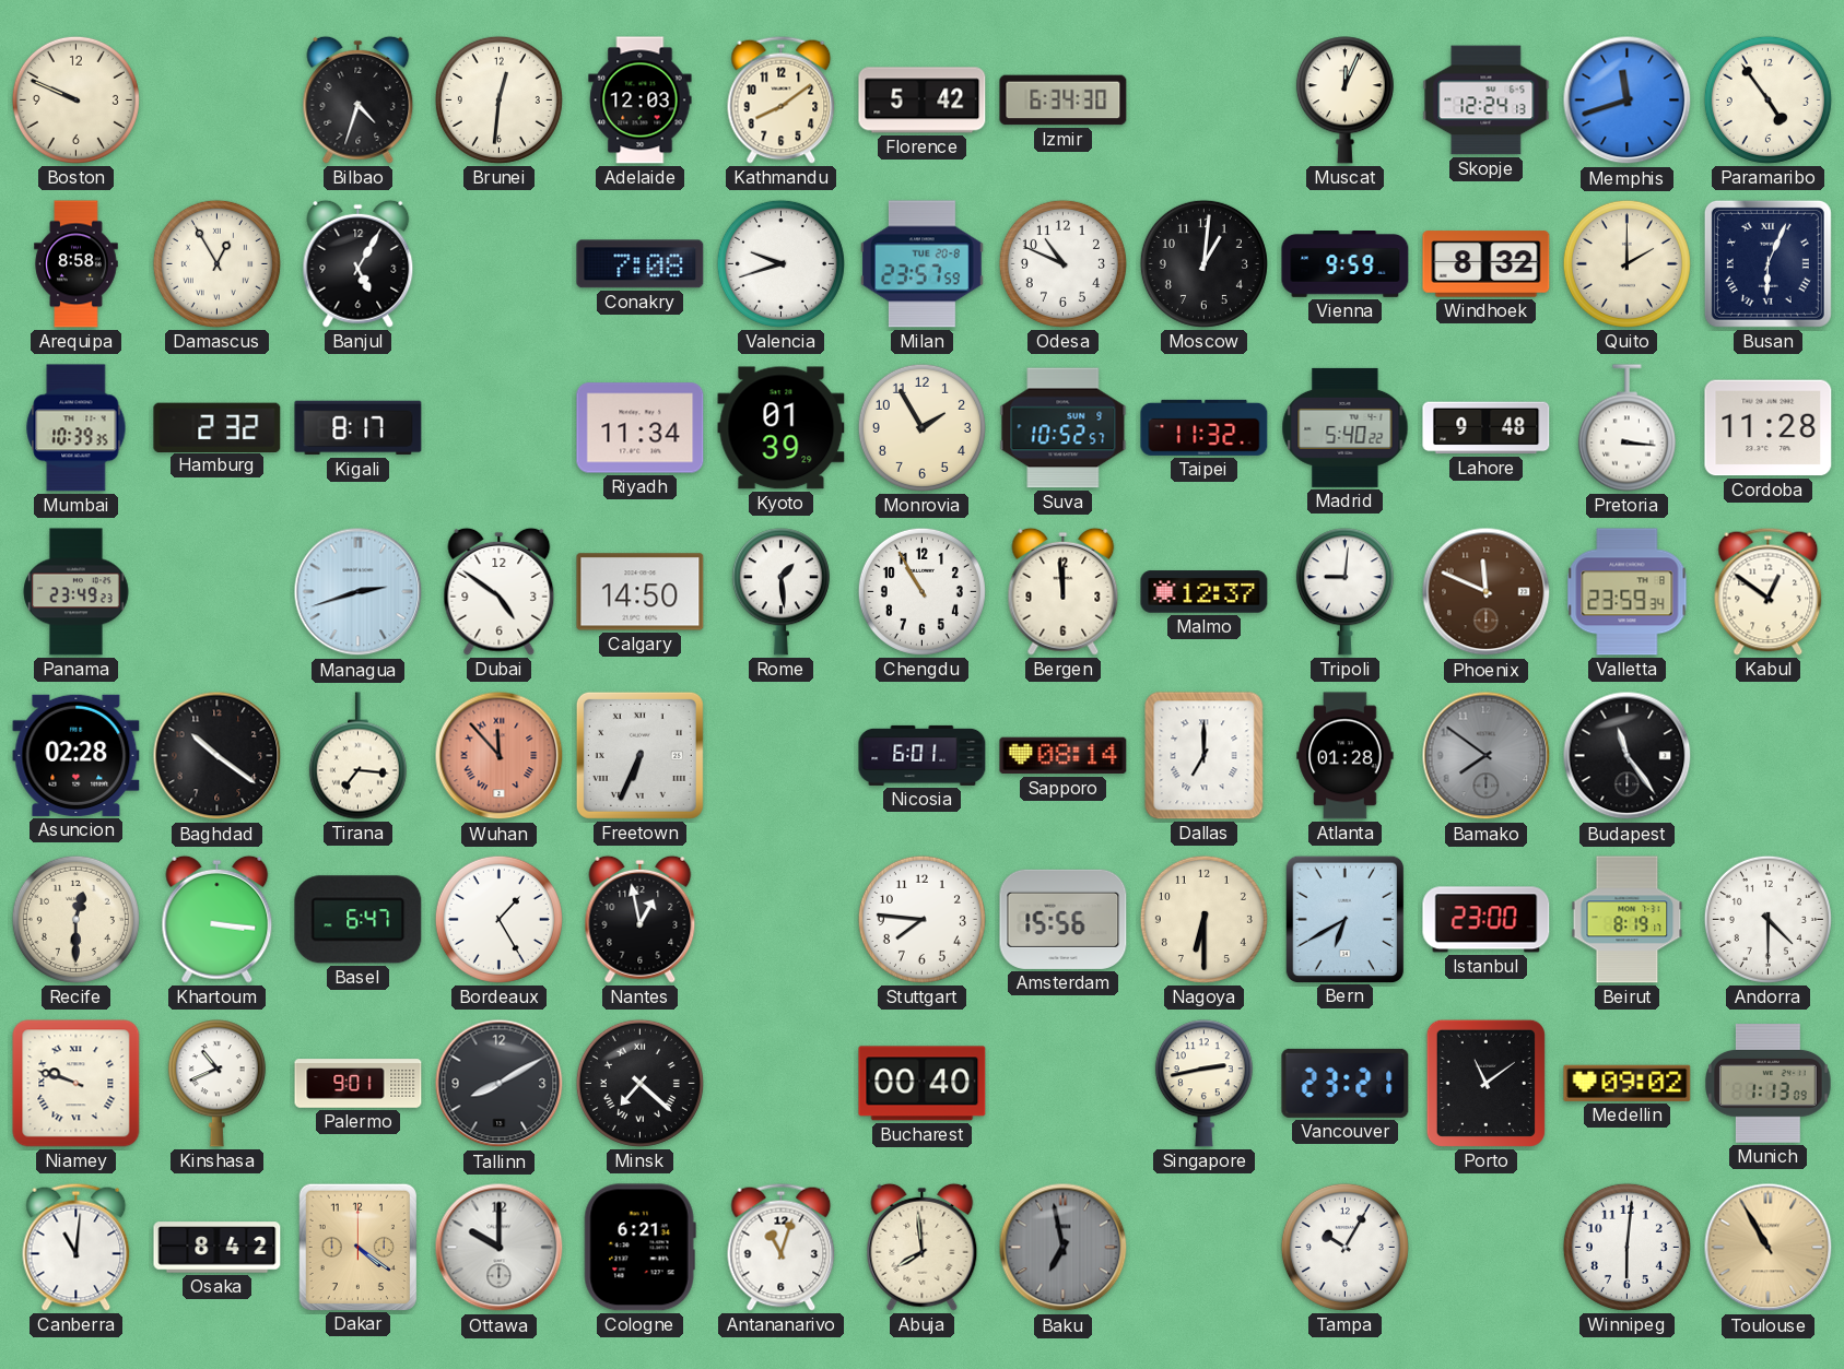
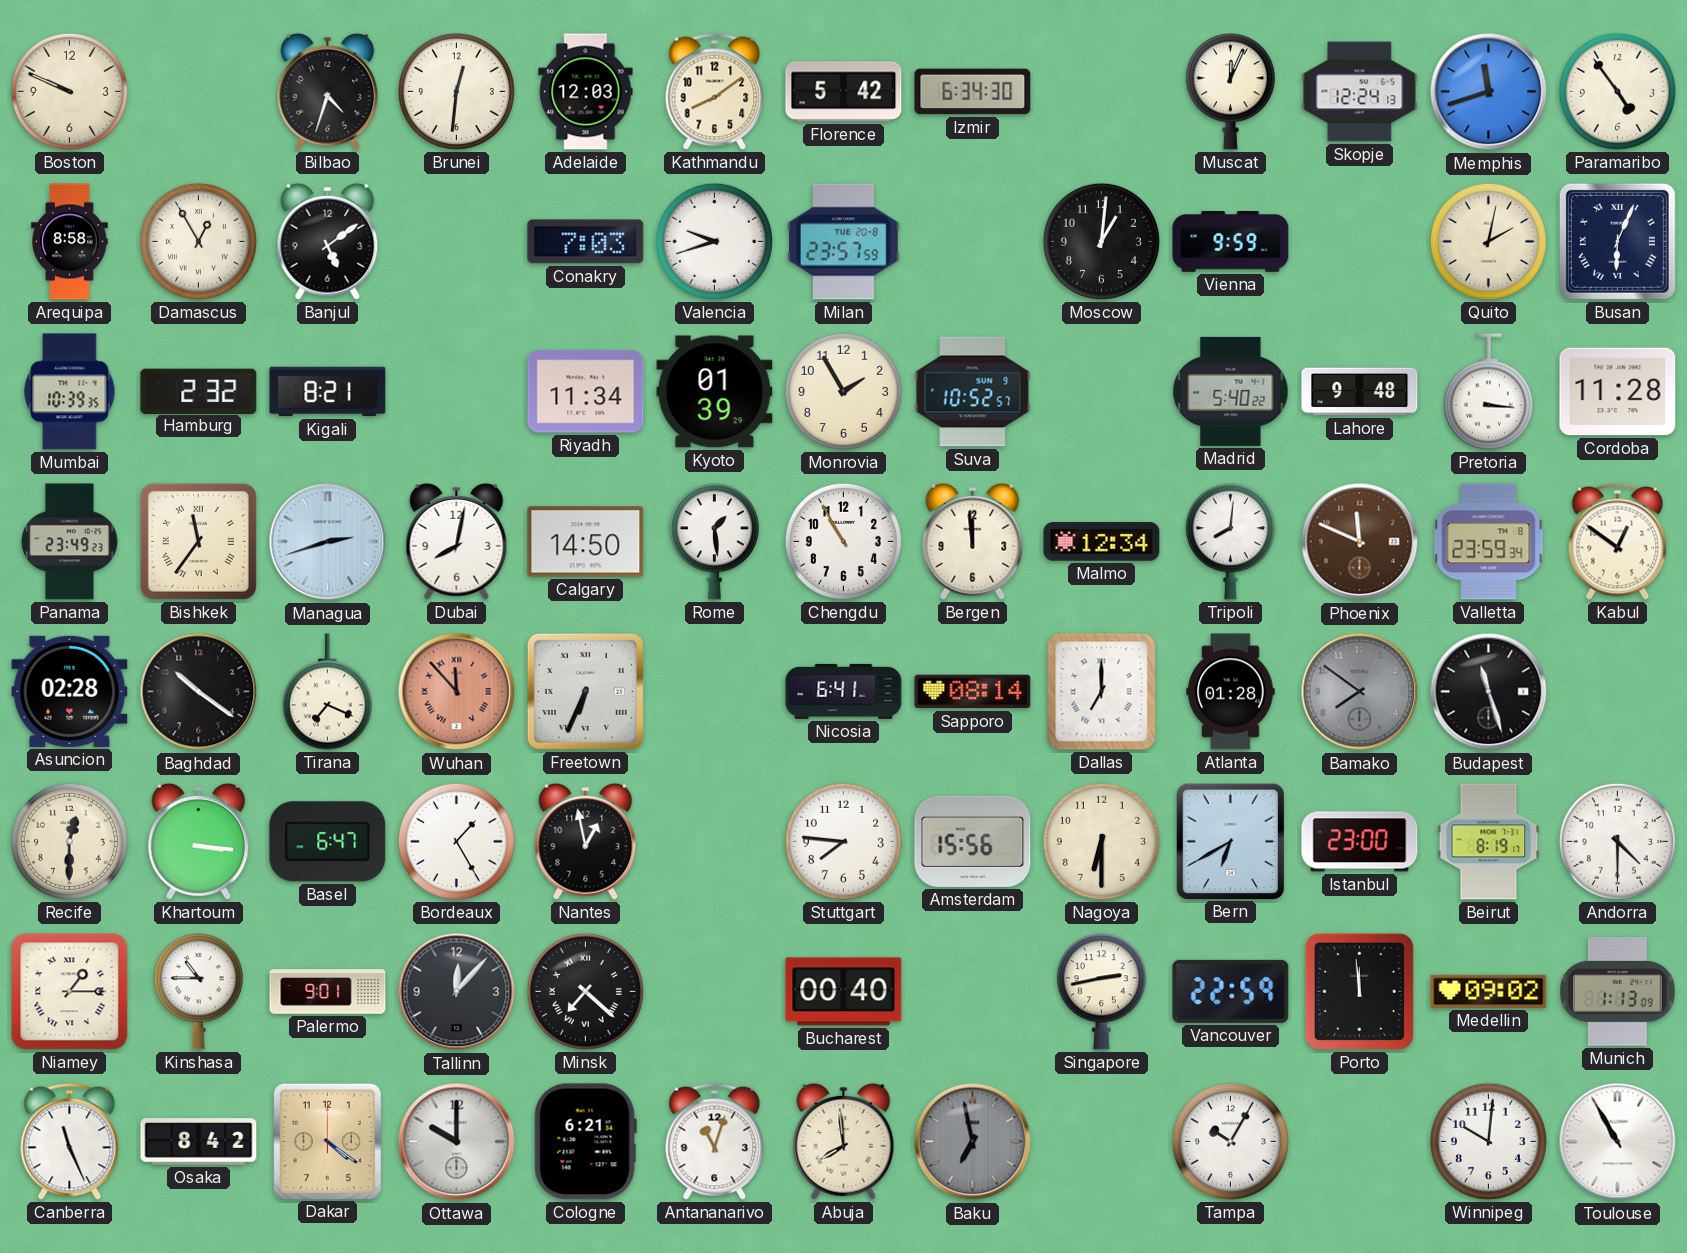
Banjul: 5:05 -> 5:09
Conakry: 7:08 -> 7:03
Odesa: 10:49 -> none
Windhoek: 8:32 -> none
Quito: 2:00 -> 2:02
Kigali: 8:17 -> 8:21
Taipei: 11:32 -> none
Bishkek: none -> 11:36
Dubai: 4:51 -> 8:02
Malmo: 12:37 -> 12:34
Tripoli: 9:01 -> 8:01
Tirana: 7:16 -> 7:19
Nicosia: 6:01 -> 6:41
Budapest: 11:24 -> 11:27
Niamey: 9:48 -> 1:15
Kinshasa: 10:41 -> 10:45
Tallinn: 8:10 -> 12:07
Vancouver: 23:21 -> 22:59
Porto: 11:09 -> 11:59
Canberra: 11:01 -> 11:26
Winnipeg: 6:01 -> 10:01
Toulouse dial: champagne -> white
